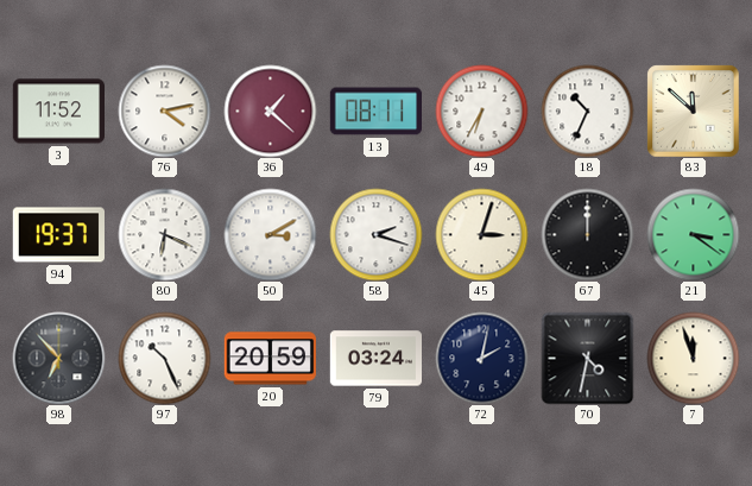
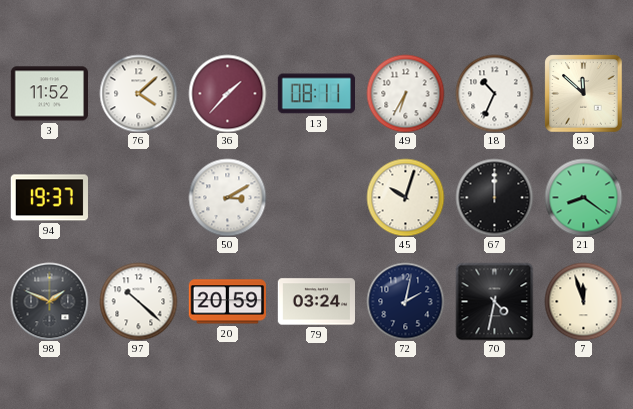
76: 4:13 -> 4:08
36: 1:22 -> 1:37
80: 6:19 -> none
58: 2:18 -> none
45: 3:03 -> 10:03
21: 3:21 -> 8:21
98: 6:53 -> 1:49
97: 10:26 -> 10:22
